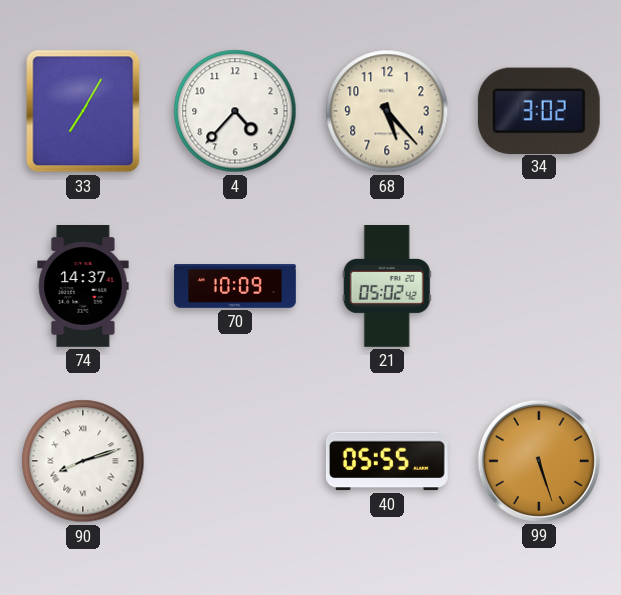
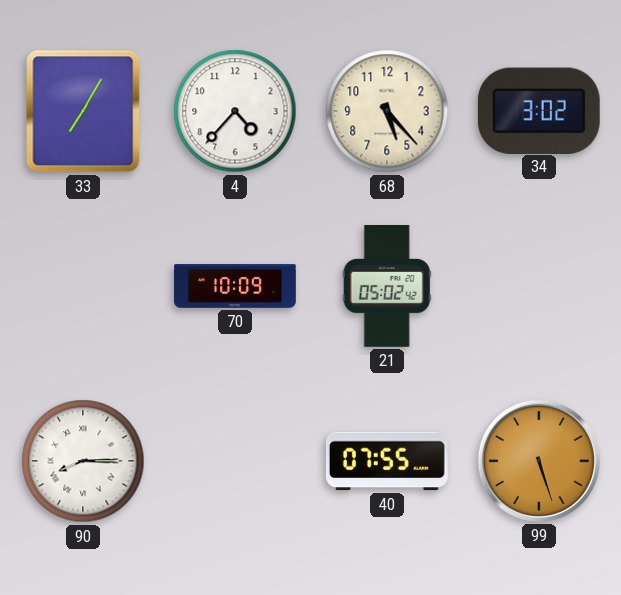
74: 14:37 -> none
90: 8:12 -> 8:15
40: 05:55 -> 07:55
